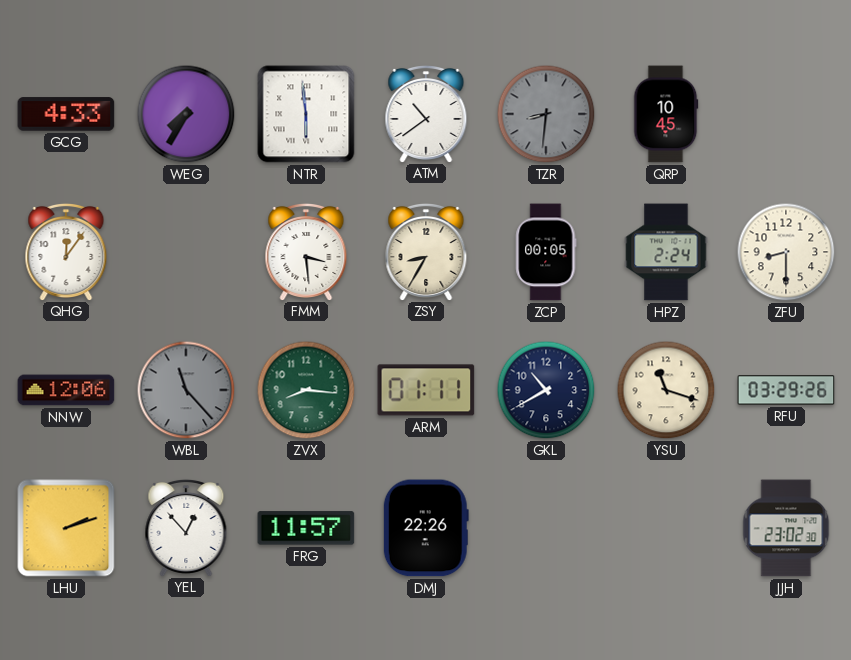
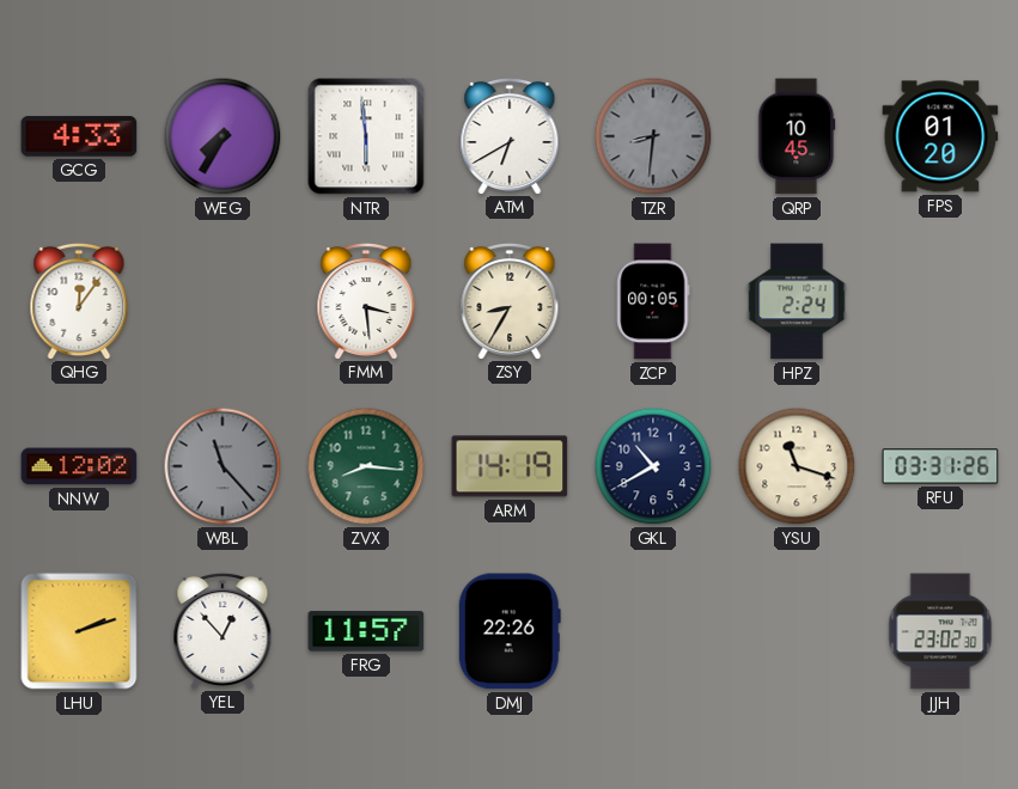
ATM: 10:39 -> 6:40
FPS: none -> 01:20
ZFU: 8:30 -> none
NNW: 12:06 -> 12:02
ARM: 01:11 -> 14:19
RFU: 03:29 -> 03:31
